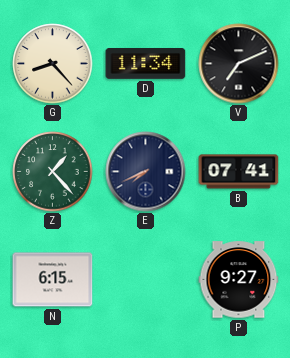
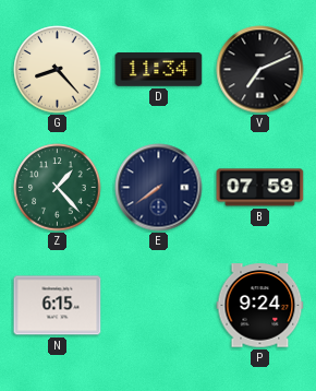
E: 7:41 -> 7:39
B: 07:41 -> 07:59
P: 9:27 -> 9:24
